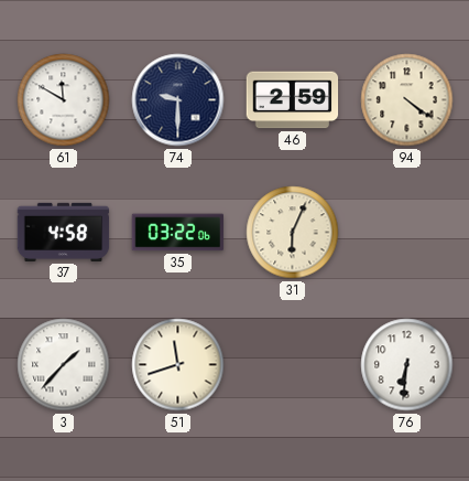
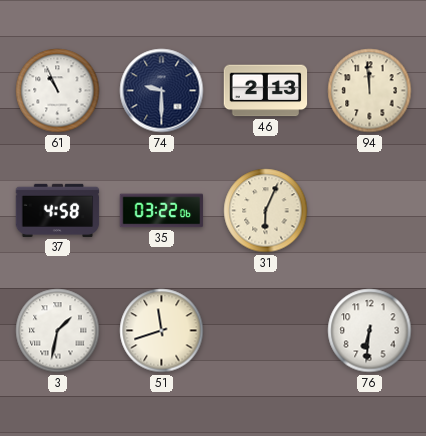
61: 11:50 -> 10:56
46: 2:59 -> 2:13
94: 4:21 -> 11:59
3: 1:37 -> 1:32
